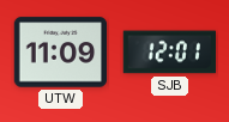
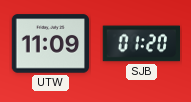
SJB: 12:01 -> 01:20
